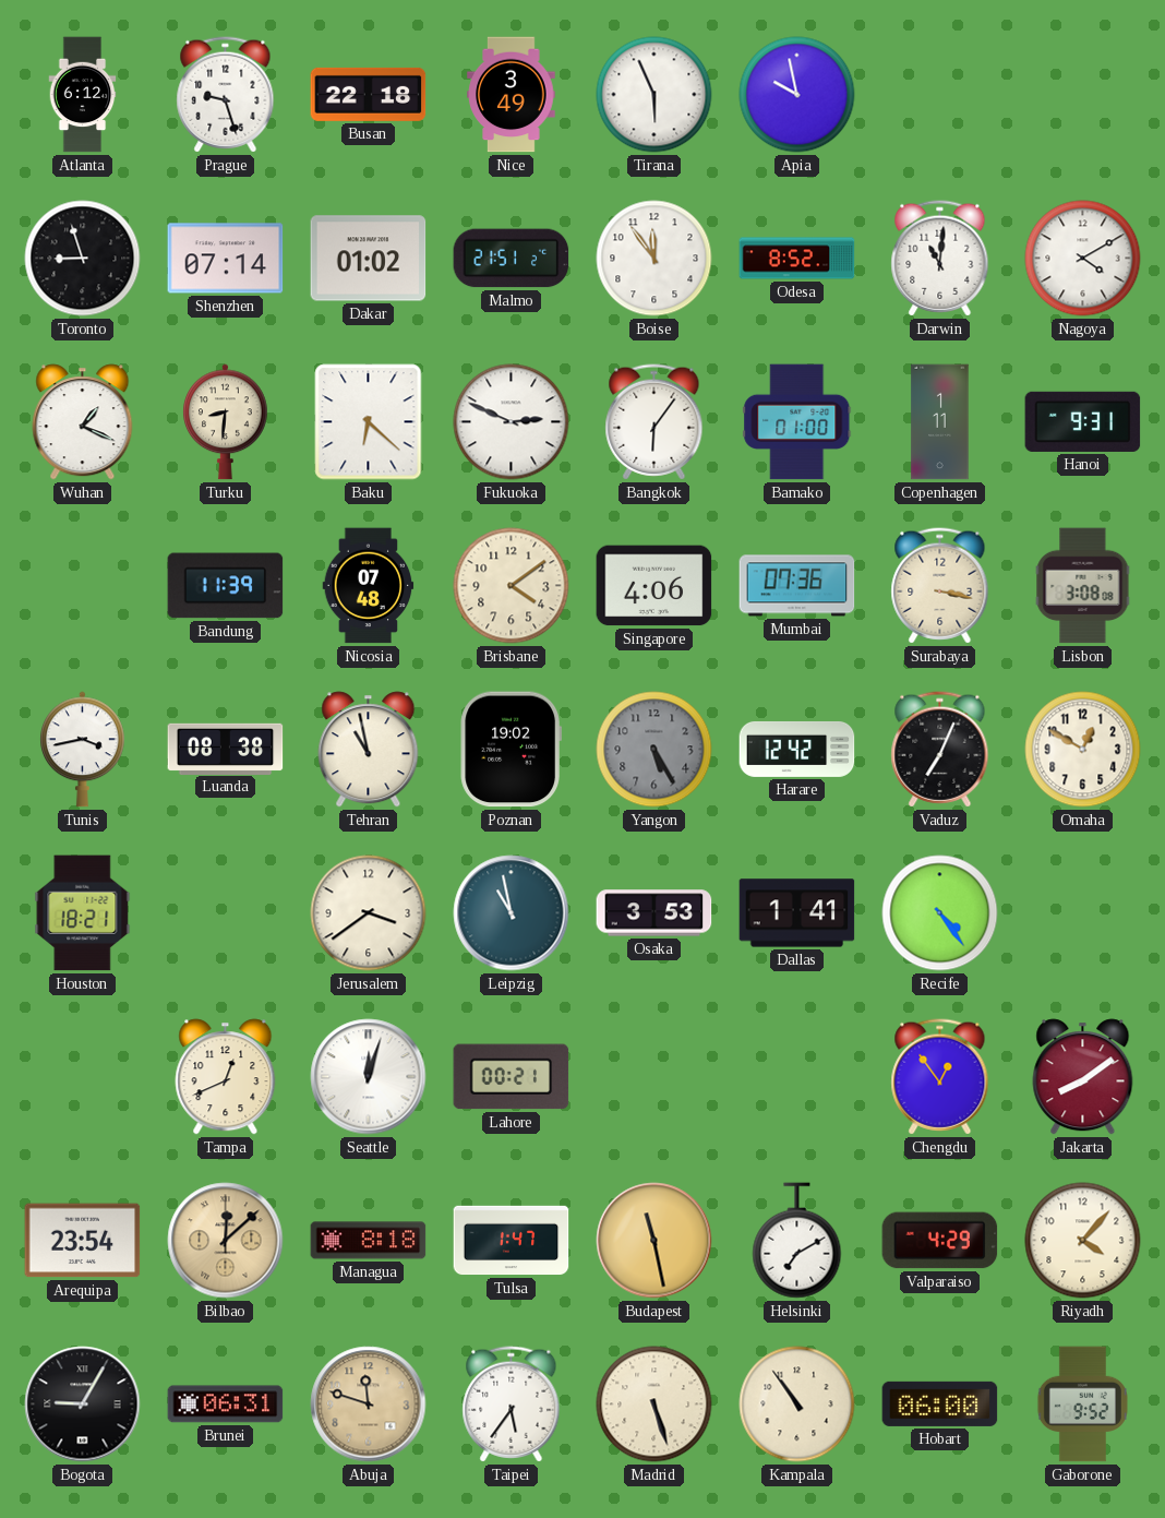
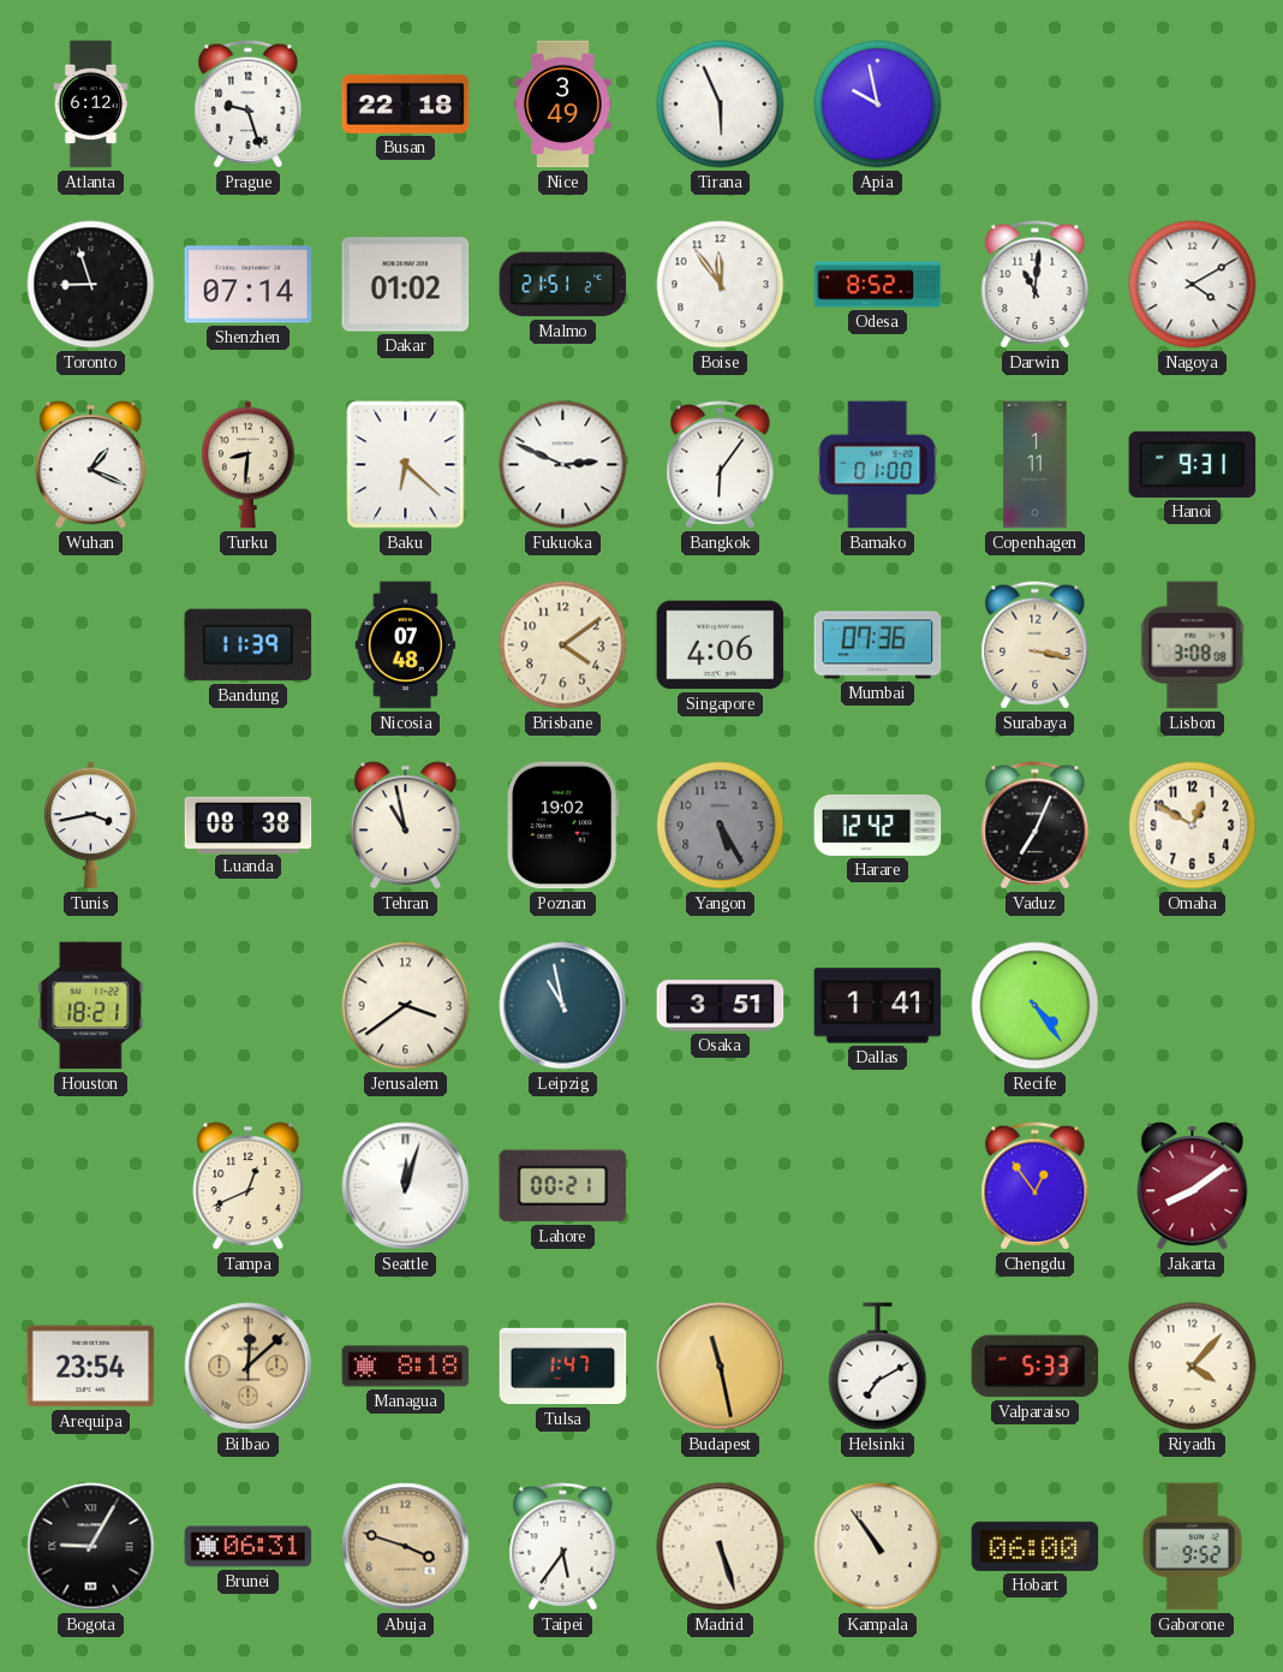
Osaka: 3:53 -> 3:51
Valparaiso: 4:29 -> 5:33
Abuja: 11:48 -> 3:48
